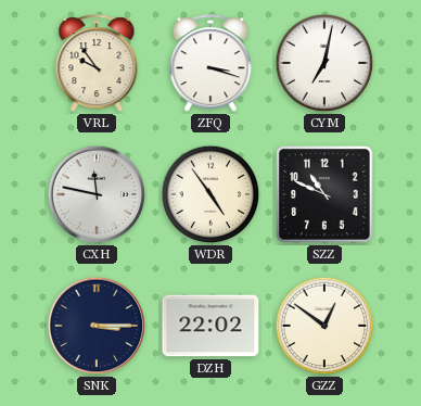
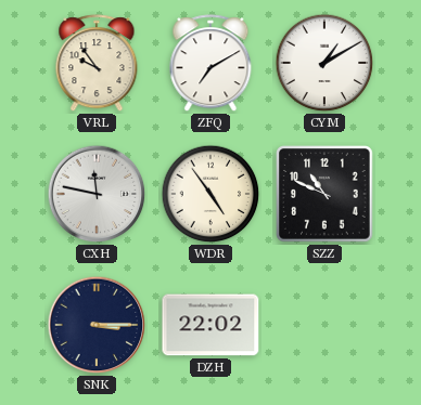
ZFQ: 3:18 -> 7:10
CYM: 7:02 -> 1:10
GZZ: 12:51 -> none
